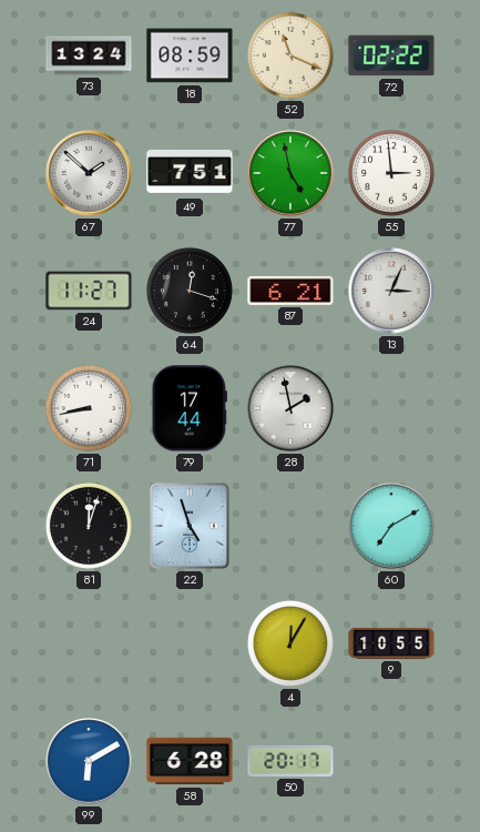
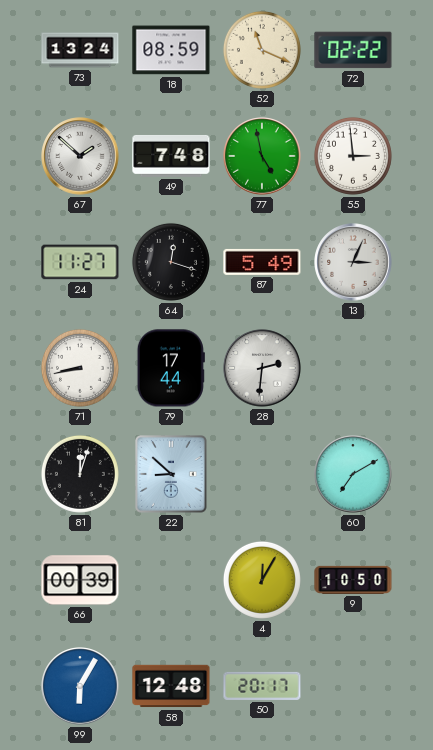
49: 7:51 -> 7:48
87: 6:21 -> 5:49
28: 1:58 -> 2:31
22: 4:57 -> 8:52
66: none -> 00:39
9: 10:55 -> 10:50
99: 6:10 -> 6:05
58: 6:28 -> 12:48
